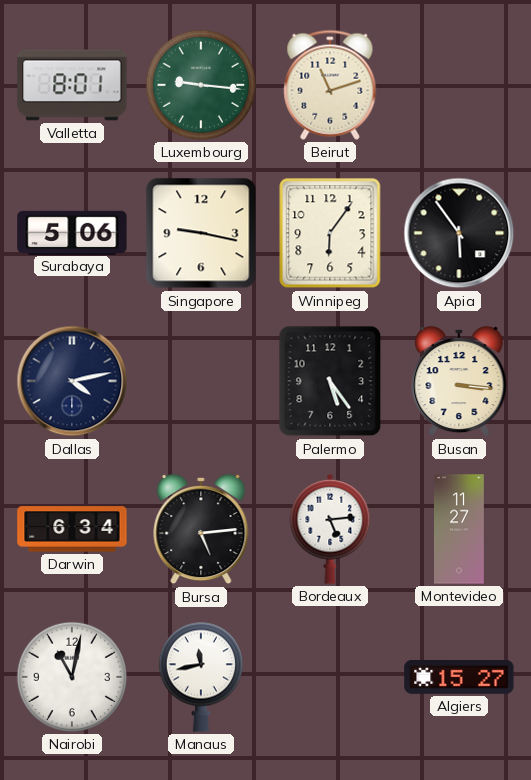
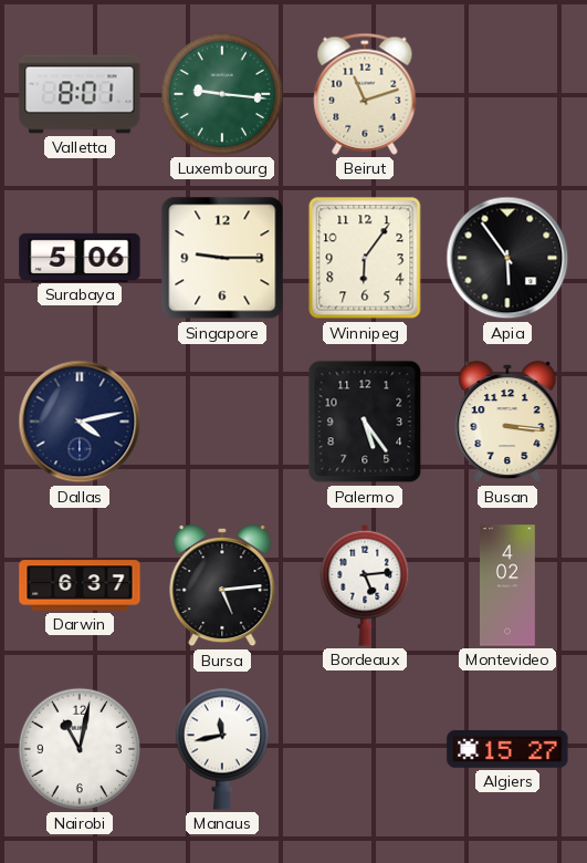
Singapore: 9:17 -> 9:15
Darwin: 6:34 -> 6:37
Montevideo: 11:27 -> 4:02
